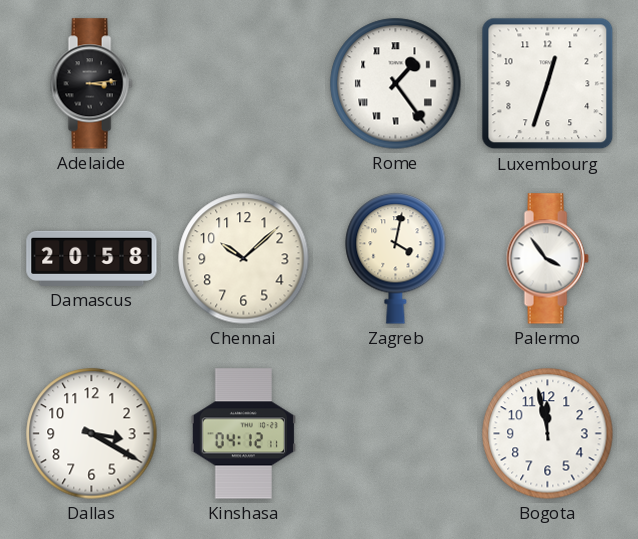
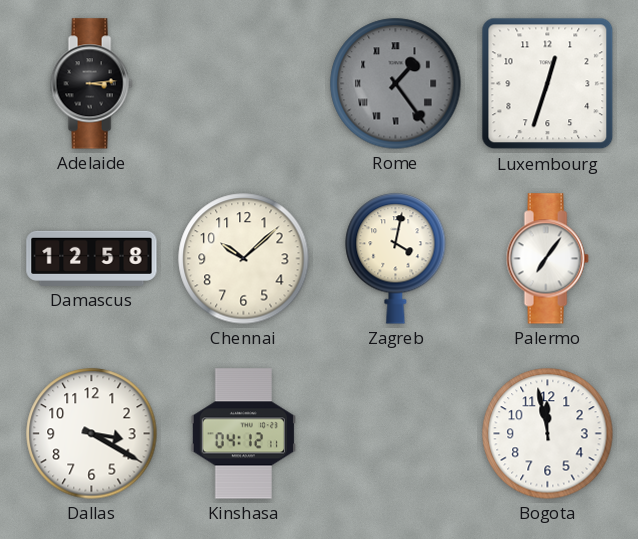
Rome dial: white -> grey
Damascus: 20:58 -> 12:58
Palermo: 3:54 -> 7:06
